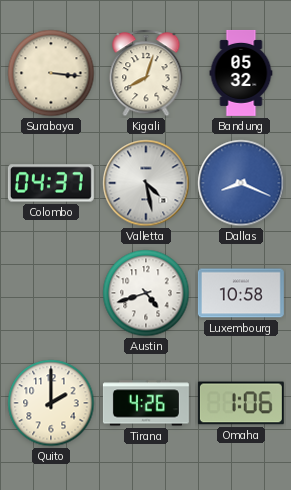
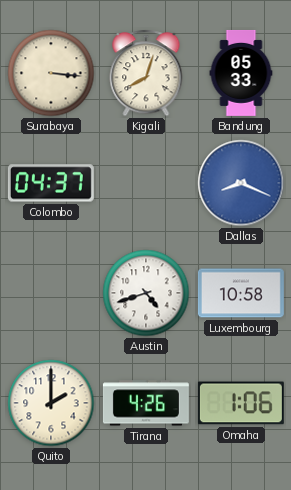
Bandung: 05:32 -> 05:33
Valletta: 4:28 -> none
